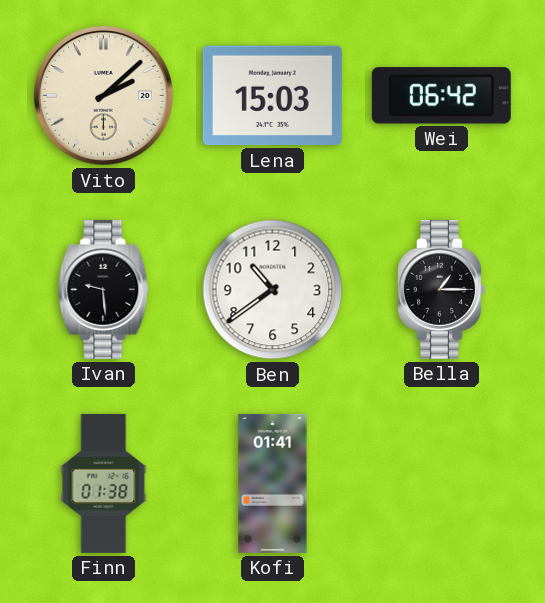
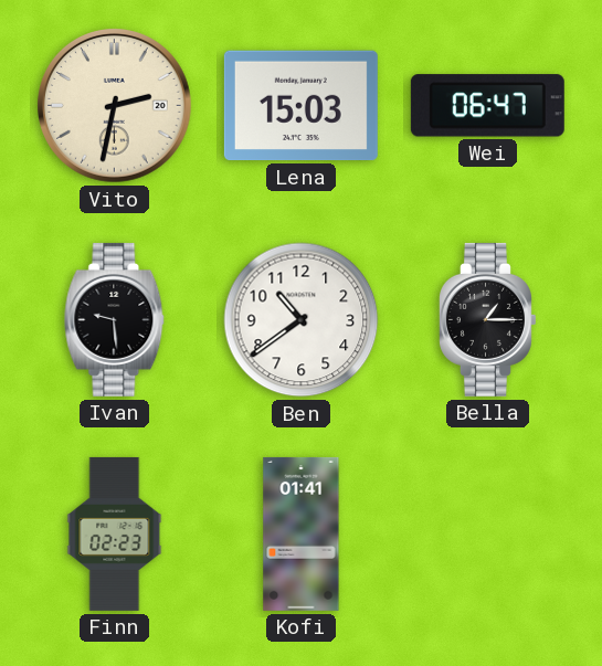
Vito: 2:08 -> 2:32
Wei: 06:42 -> 06:47
Finn: 01:38 -> 02:23
